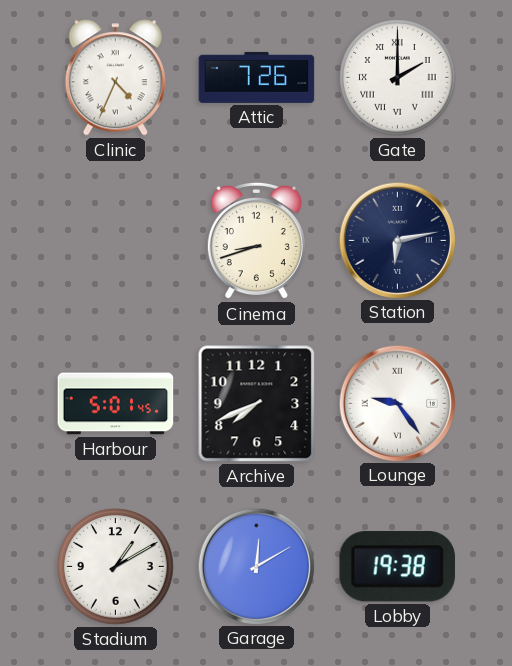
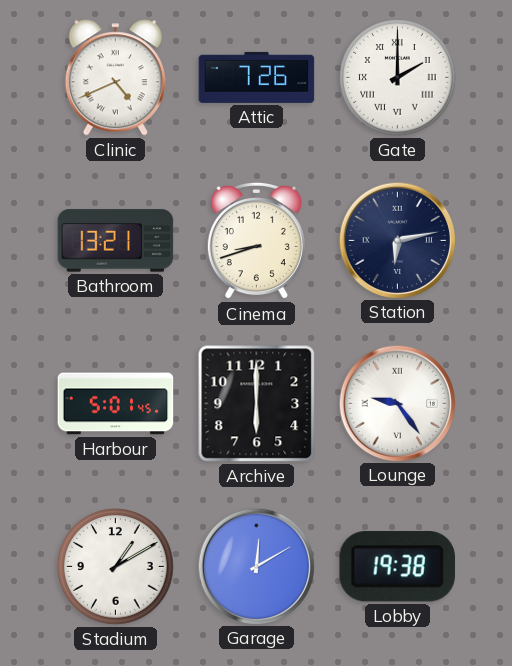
Clinic: 4:34 -> 4:41
Bathroom: none -> 13:21
Archive: 7:41 -> 6:00
